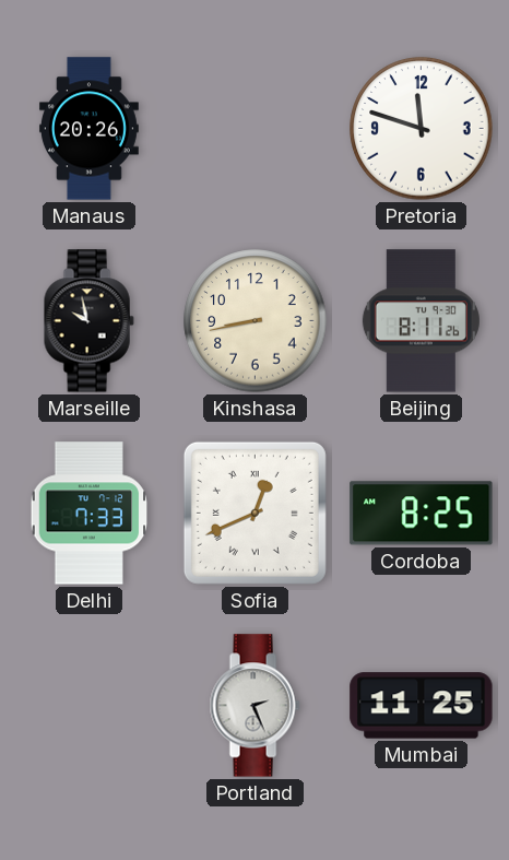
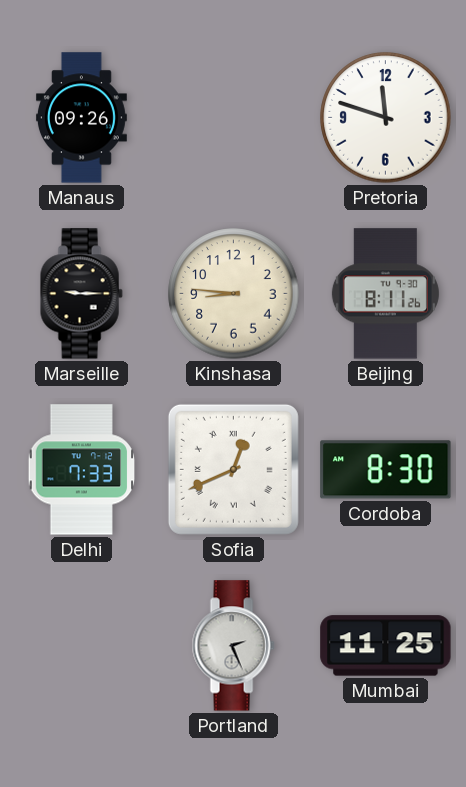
Manaus: 20:26 -> 09:26
Marseille: 9:58 -> 9:15
Kinshasa: 8:43 -> 8:46
Cordoba: 8:25 -> 8:30
